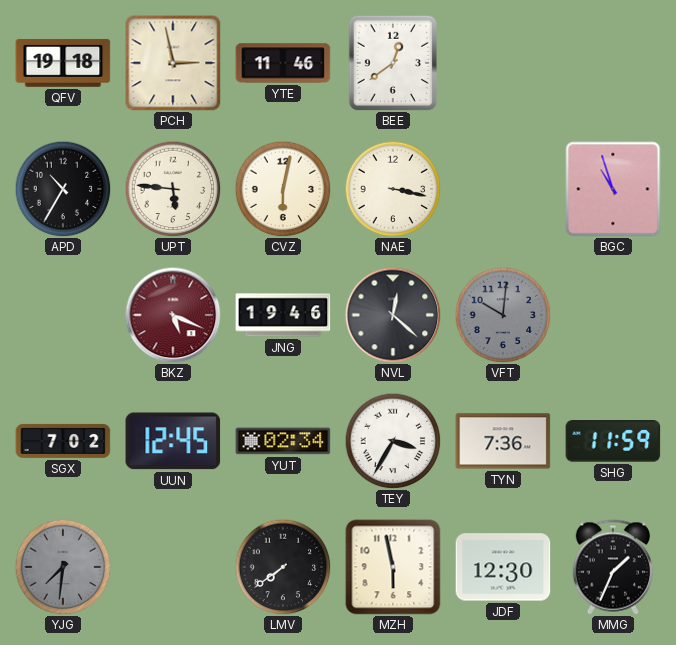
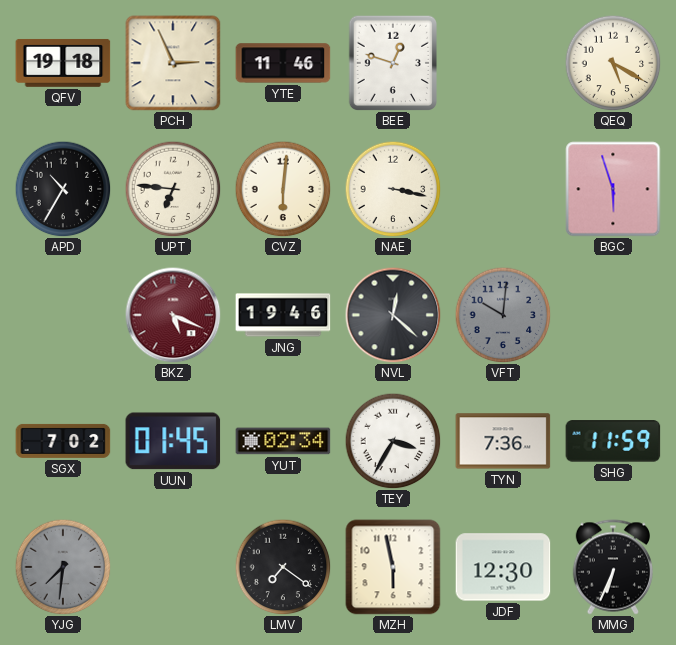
PCH: 2:58 -> 2:56
BEE: 12:39 -> 12:48
QEQ: none -> 5:20
UPT: 5:46 -> 6:46
CVZ: 6:02 -> 6:01
BGC: 10:57 -> 5:57
UUN: 12:45 -> 01:45
LMV: 7:39 -> 7:21
MMG: 1:34 -> 6:34
